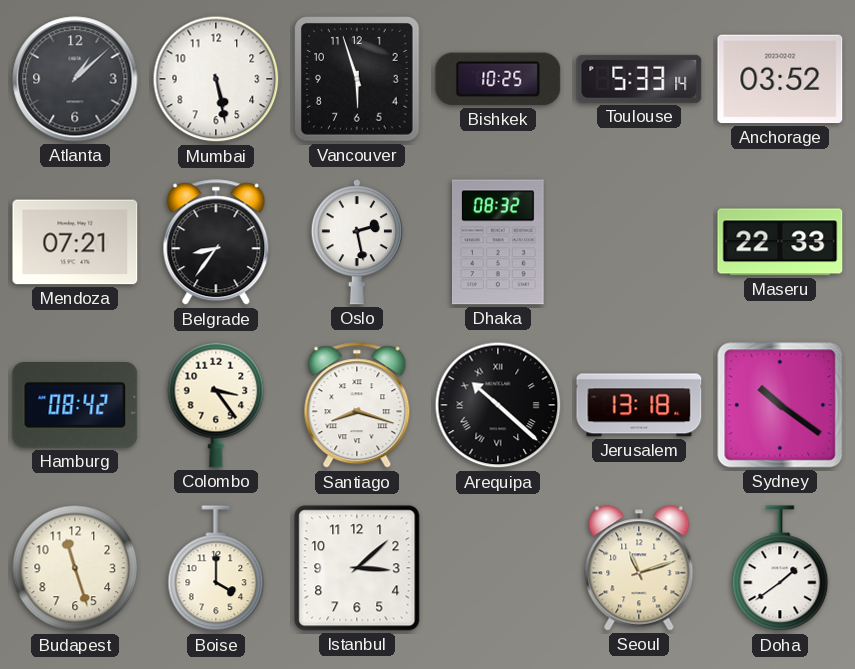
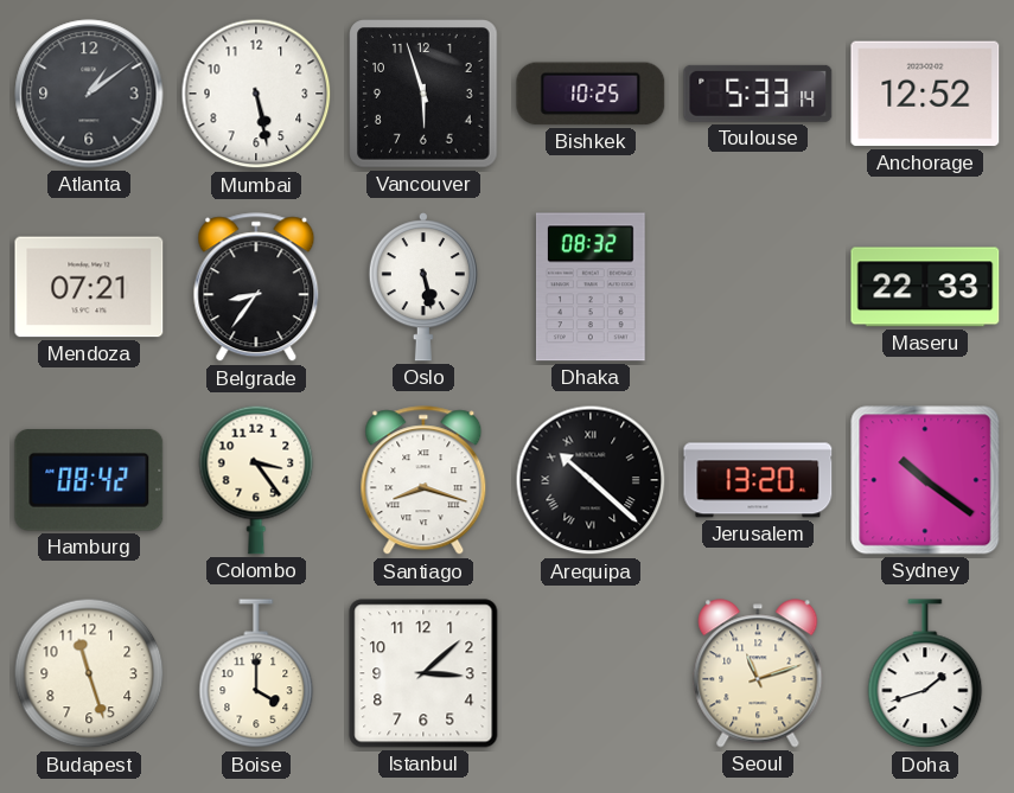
Atlanta: 1:08 -> 1:09
Anchorage: 03:52 -> 12:52
Oslo: 2:28 -> 5:28
Jerusalem: 13:18 -> 13:20
Doha: 1:39 -> 1:42
